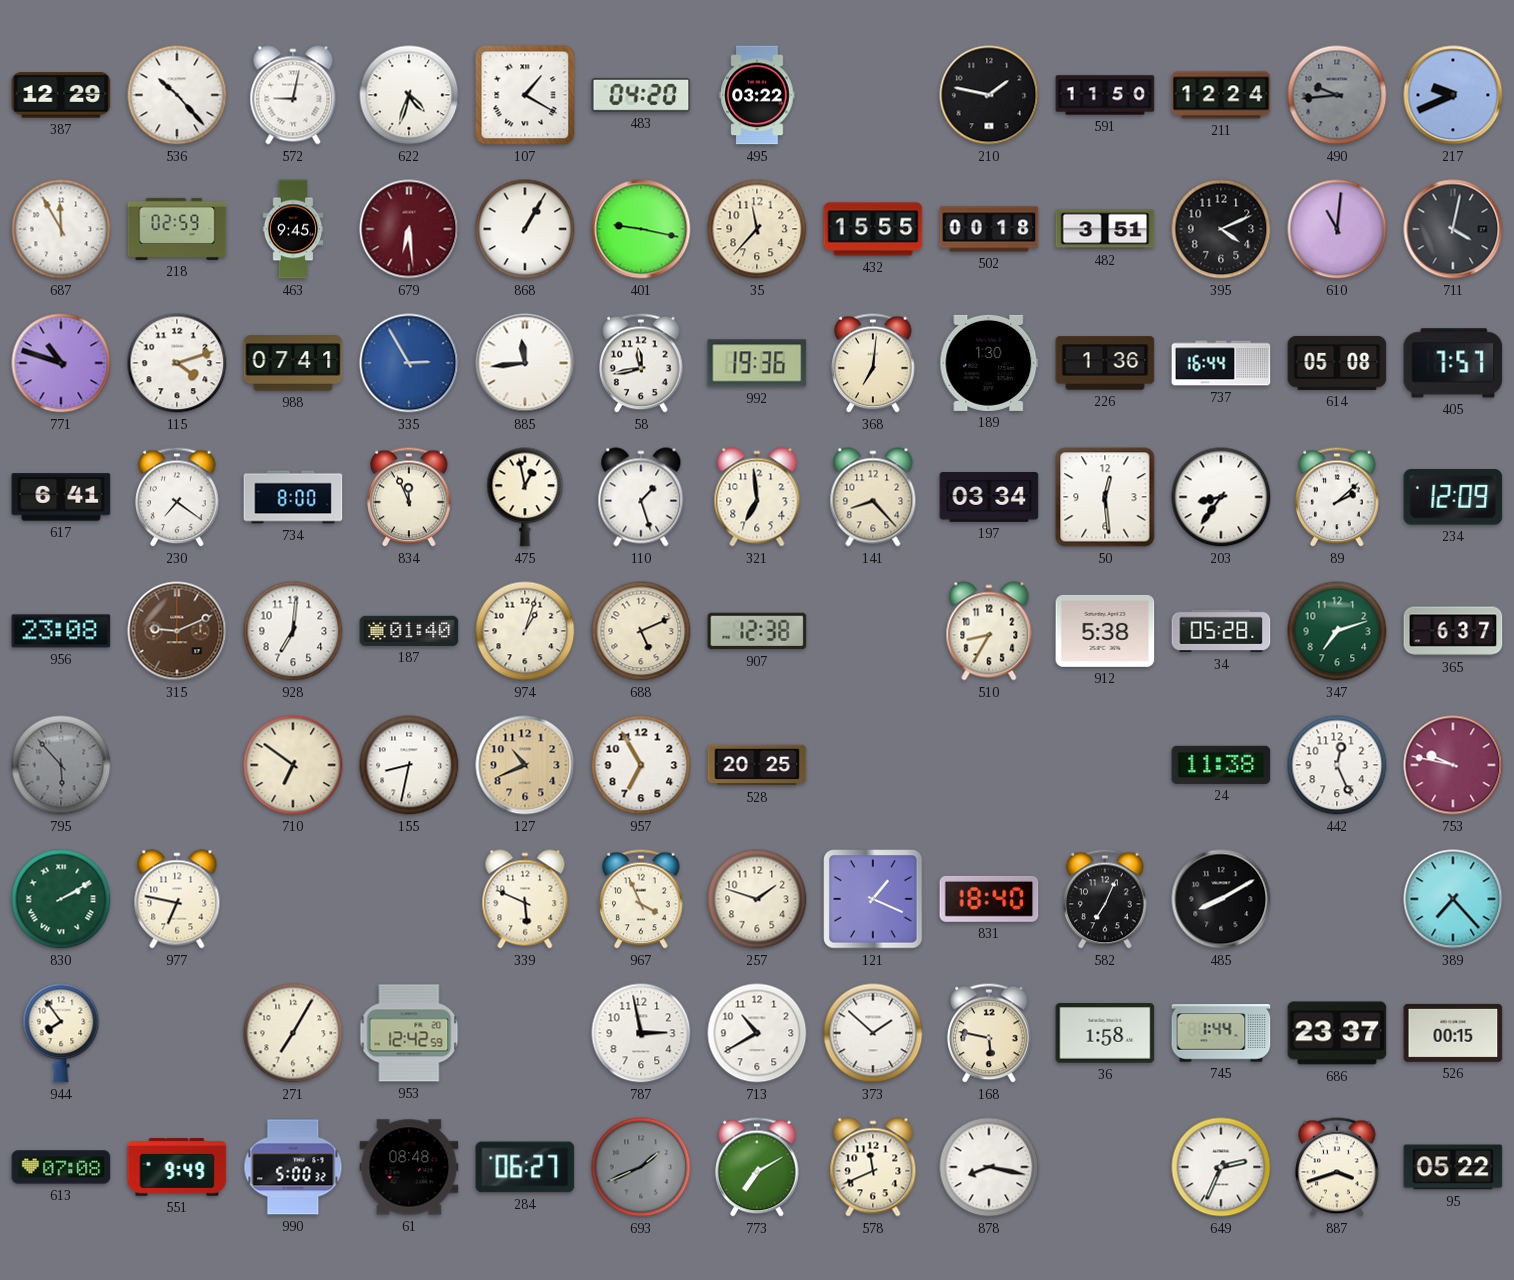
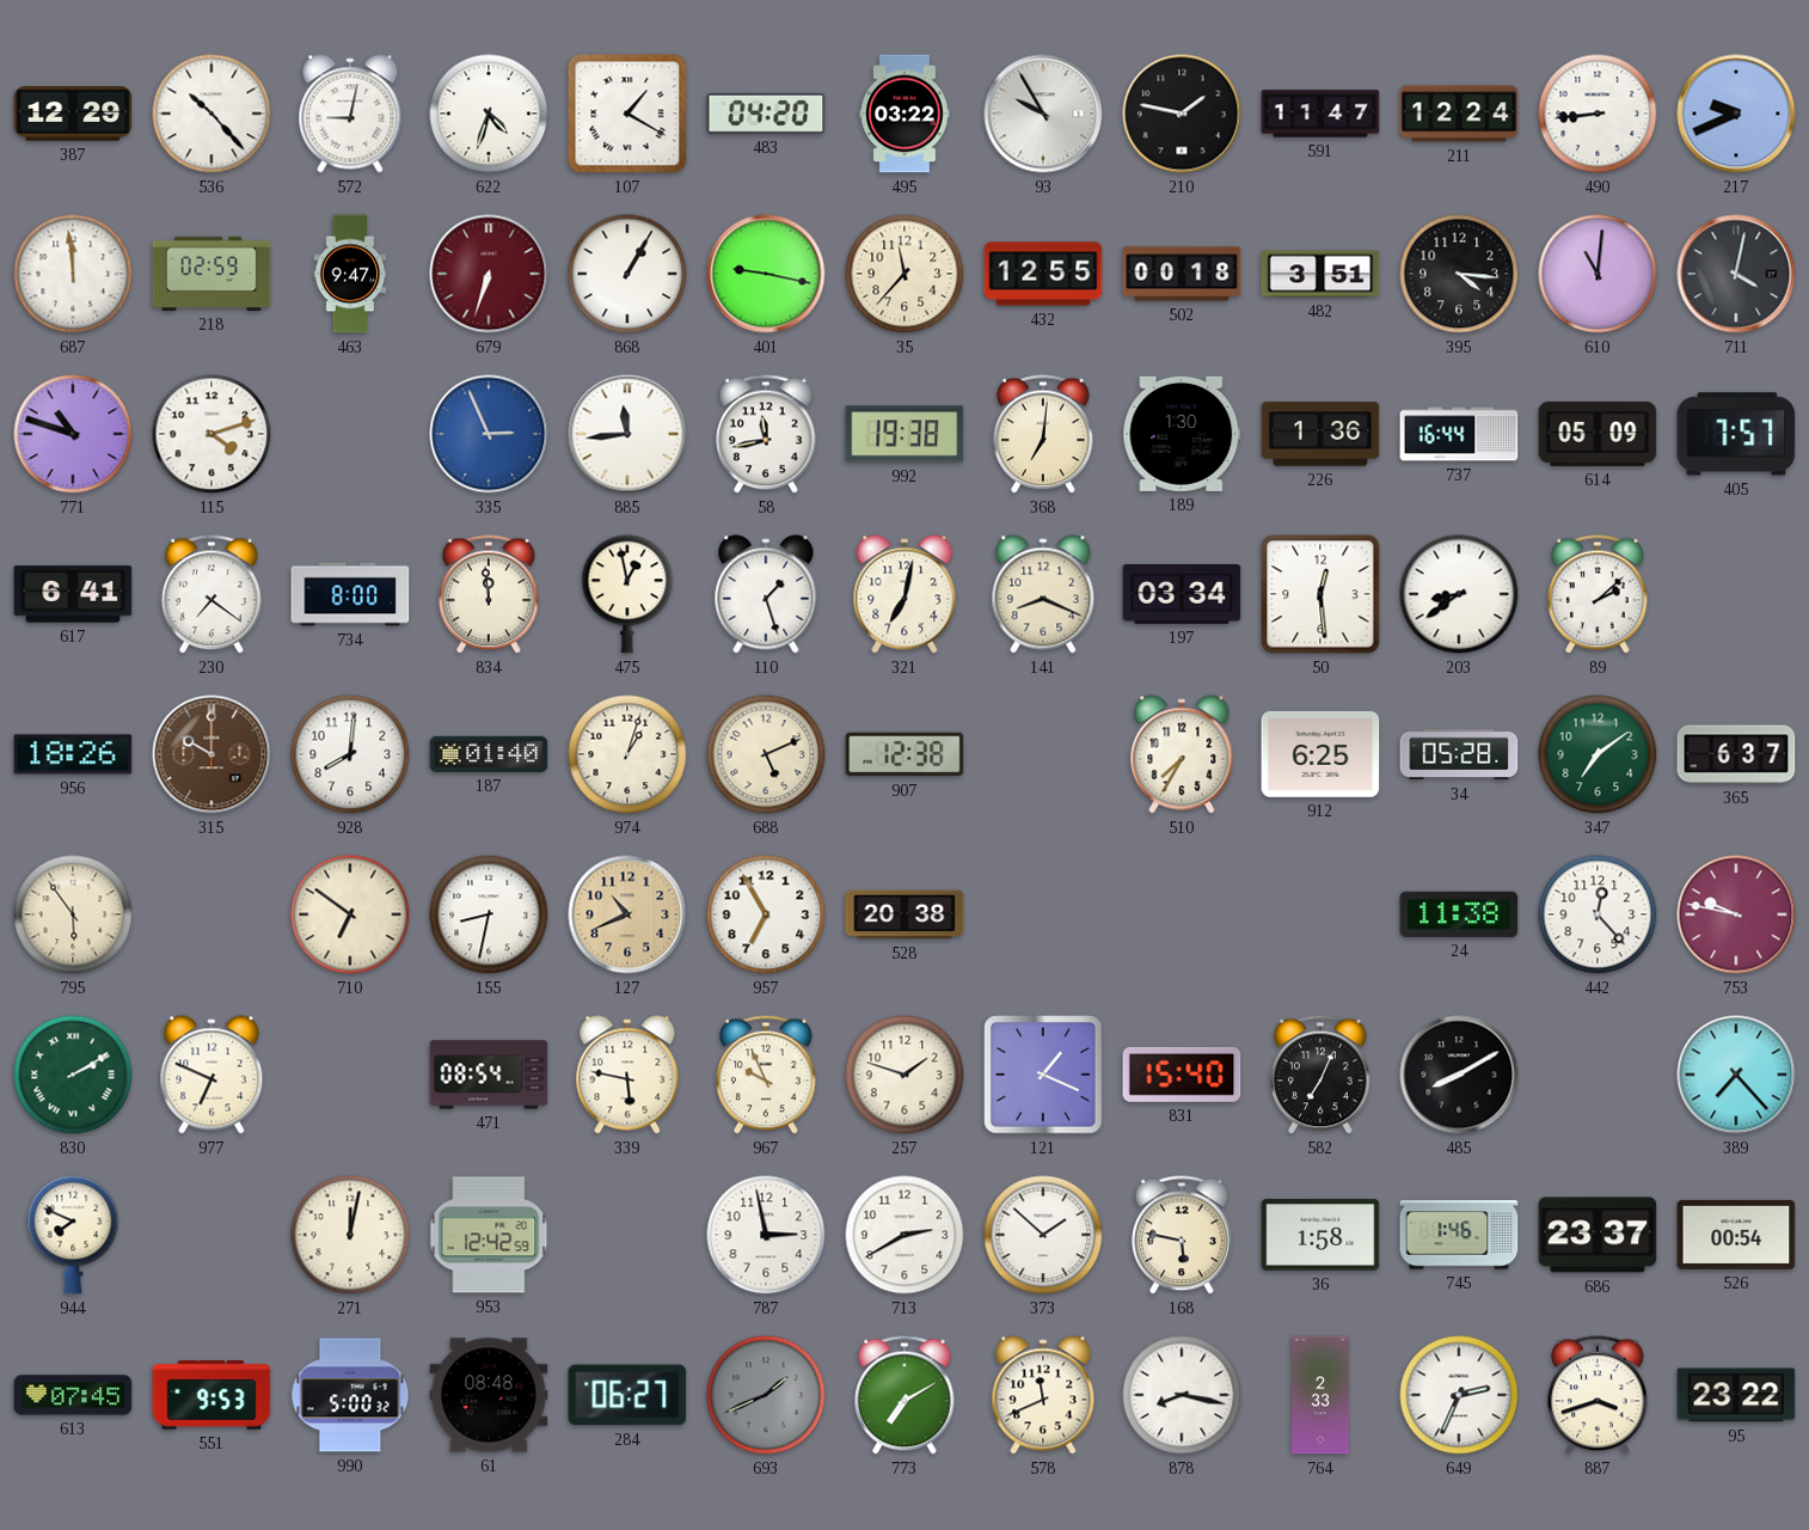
93: none -> 9:55
591: 11:50 -> 11:47
490: 9:44 -> 8:44
490 dial: grey -> white
687: 11:55 -> 11:59
463: 9:45 -> 9:47
679: 6:29 -> 6:33
432: 15:55 -> 12:55
395: 4:11 -> 4:16
988: 07:41 -> none
335: 2:55 -> 2:56
992: 19:36 -> 19:38
614: 05:08 -> 05:09
834: 11:56 -> 11:59
321: 6:59 -> 7:02
141: 8:23 -> 8:19
203: 8:36 -> 8:39
234: 12:09 -> none
956: 23:08 -> 18:26
315: 9:11 -> 10:00
928: 7:01 -> 8:01
510: 8:35 -> 7:35
912: 5:38 -> 6:25
347: 7:12 -> 7:09
795: 5:53 -> 5:54
795 dial: grey -> cream
528: 20:25 -> 20:38
442: 12:26 -> 12:23
977: 6:47 -> 6:49
471: none -> 08:54
339: 5:49 -> 5:47
967: 3:56 -> 9:56
831: 18:40 -> 15:40
944: 7:54 -> 7:49
271: 7:05 -> 12:02
713: 10:40 -> 2:40
745: 1:44 -> 1:46
526: 00:15 -> 00:54
613: 07:08 -> 07:45
551: 9:49 -> 9:53
764: none -> 2:33
95: 05:22 -> 23:22
